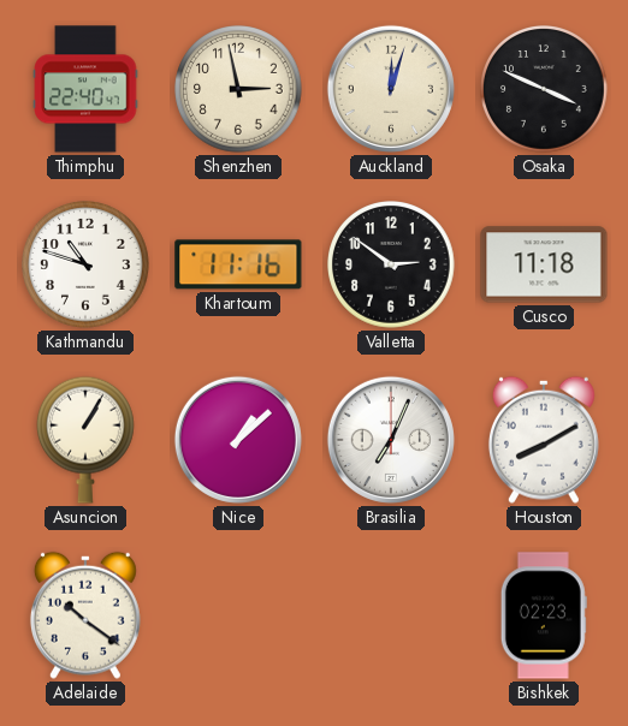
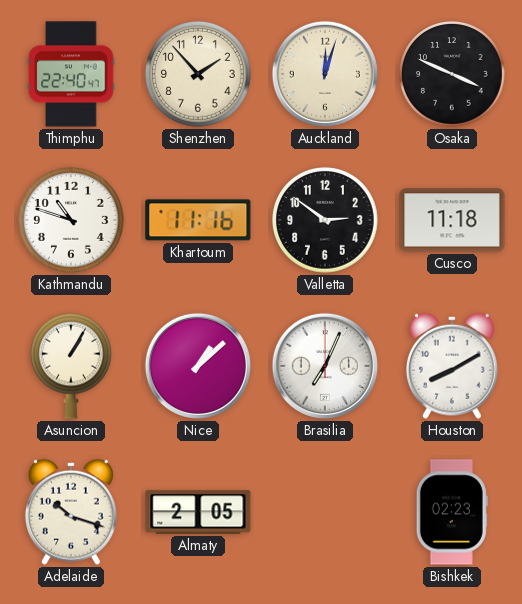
Shenzhen: 2:58 -> 1:53
Adelaide: 10:21 -> 10:18
Almaty: none -> 2:05
